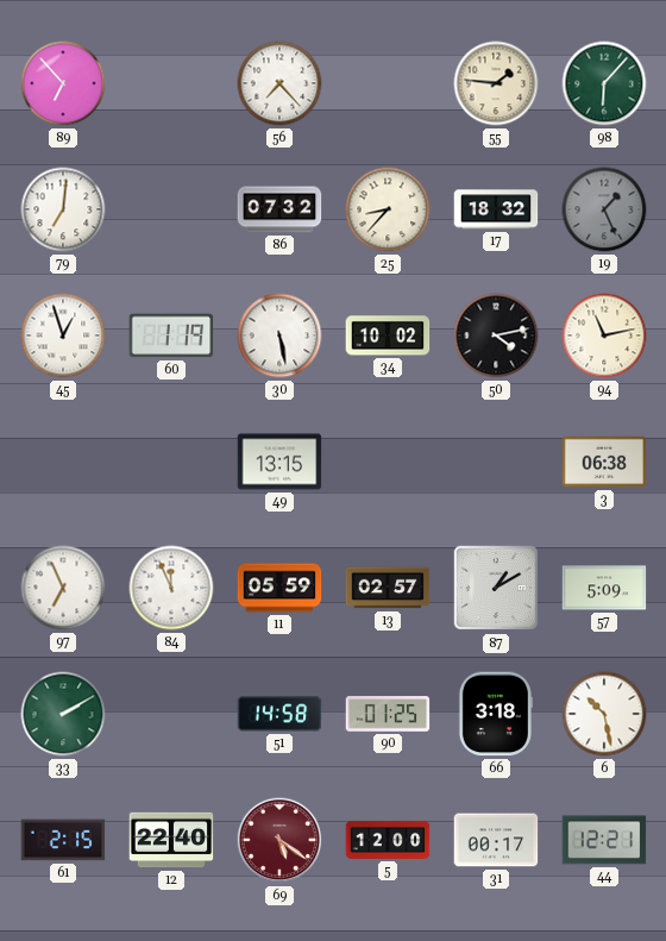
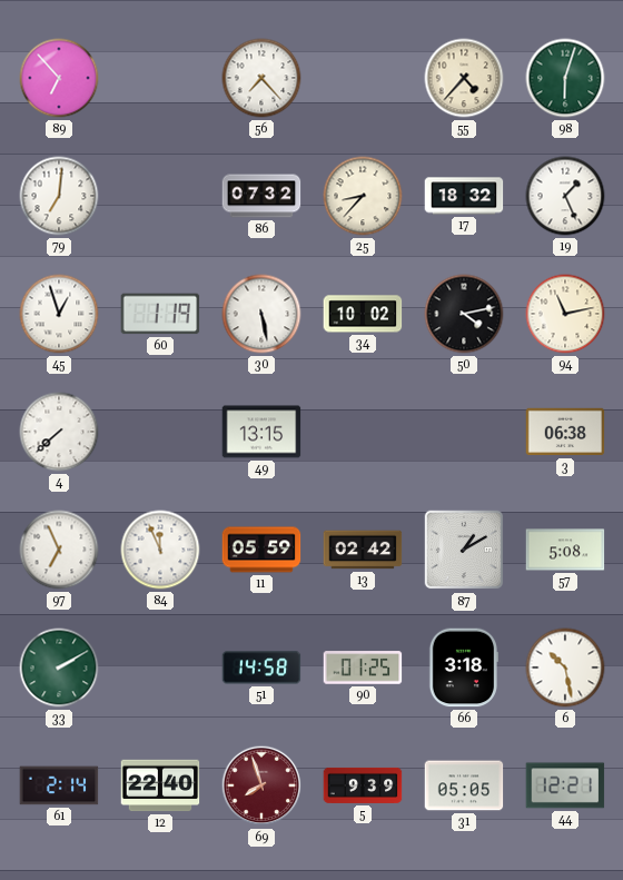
55: 1:46 -> 4:37
98: 6:07 -> 6:03
19 dial: grey -> white
4: none -> 7:38
13: 02:57 -> 02:42
57: 5:09 -> 5:08
61: 2:15 -> 2:14
69: 5:21 -> 7:57
5: 12:00 -> 9:39
31: 00:17 -> 05:05
